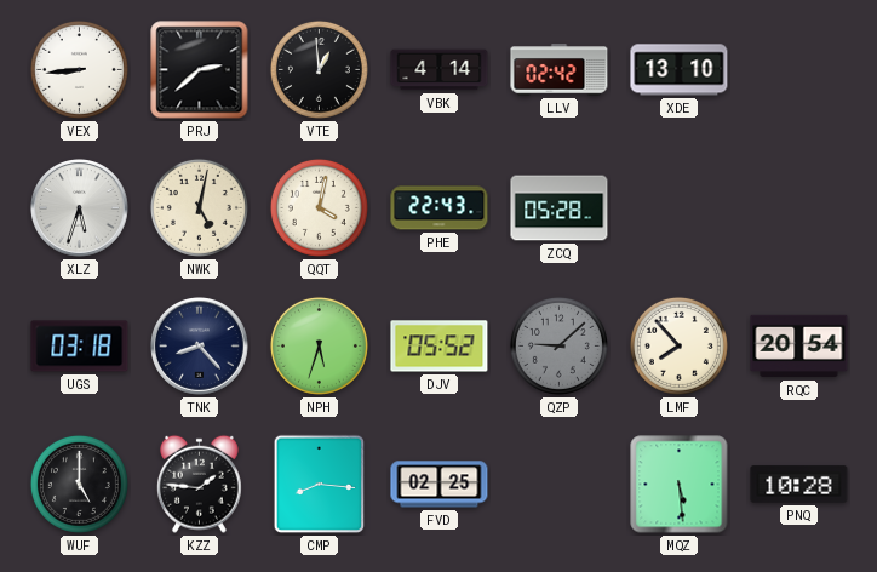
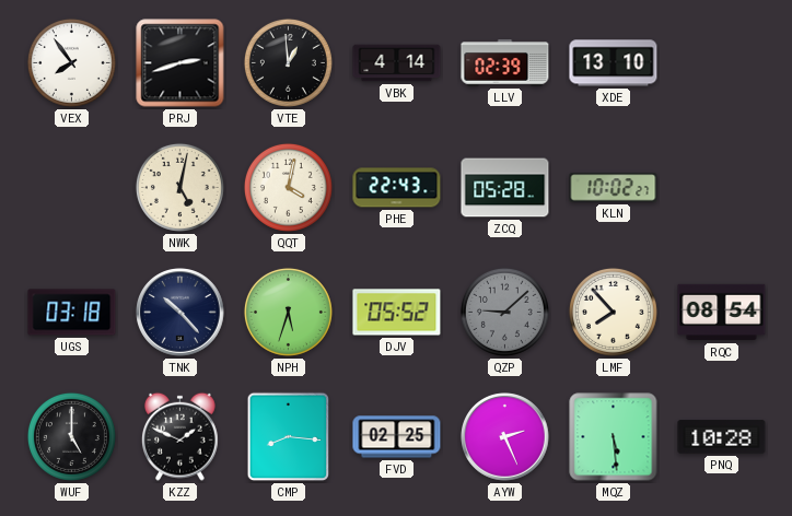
VEX: 8:44 -> 7:54
PRJ: 2:38 -> 2:42
LLV: 02:42 -> 02:39
XLZ: 5:33 -> none
KLN: none -> 10:02
TNK: 8:23 -> 10:23
RQC: 20:54 -> 08:54
KZZ: 1:46 -> 1:49
AYW: none -> 2:26
